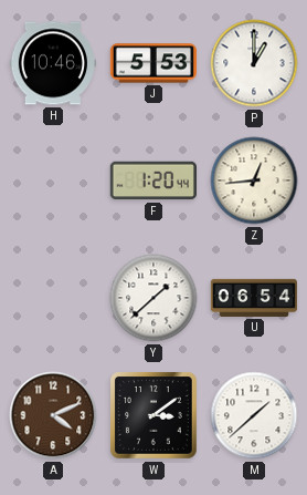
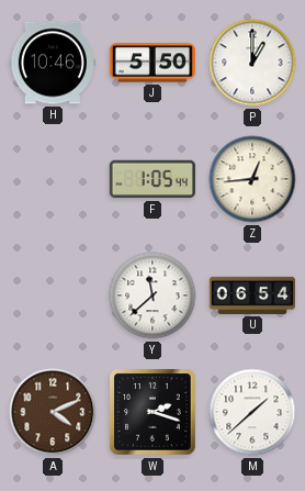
J: 5:53 -> 5:50
F: 1:20 -> 1:05
Y: 1:38 -> 11:38
W: 3:09 -> 2:18
